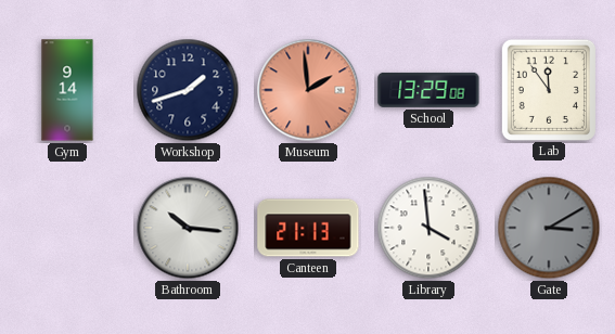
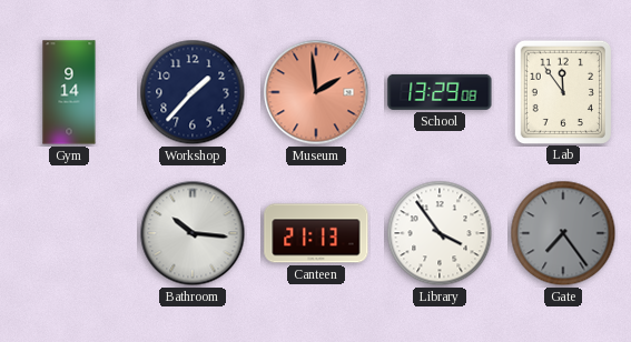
Workshop: 1:42 -> 1:37
Library: 3:59 -> 3:54
Gate: 3:10 -> 7:24
